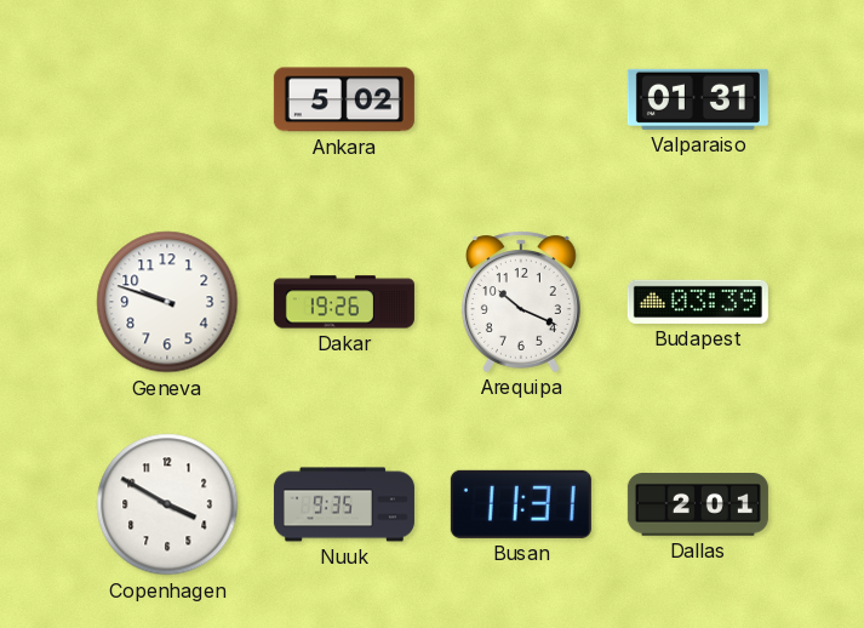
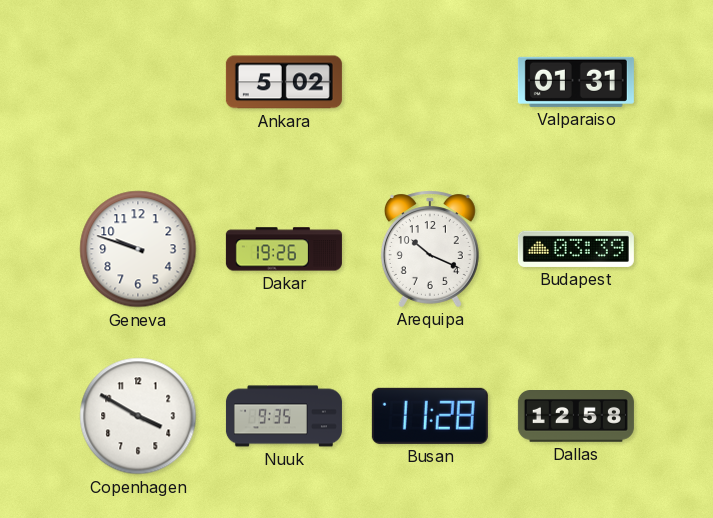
Busan: 11:31 -> 11:28
Dallas: 2:01 -> 12:58
